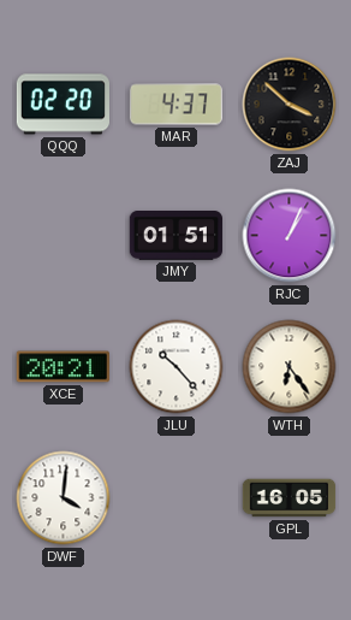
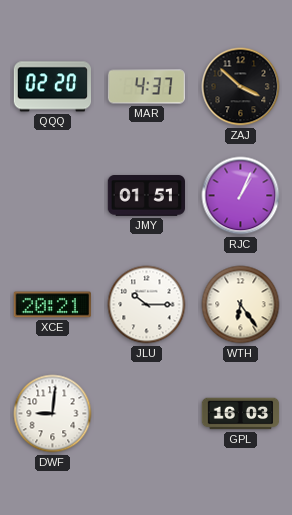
JLU: 10:23 -> 10:15
DWF: 4:01 -> 9:01
GPL: 16:05 -> 16:03
